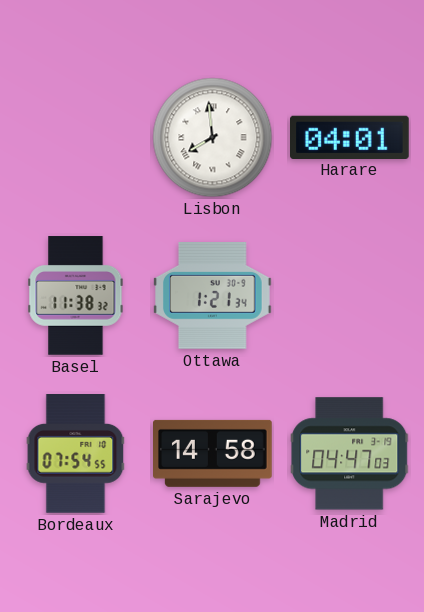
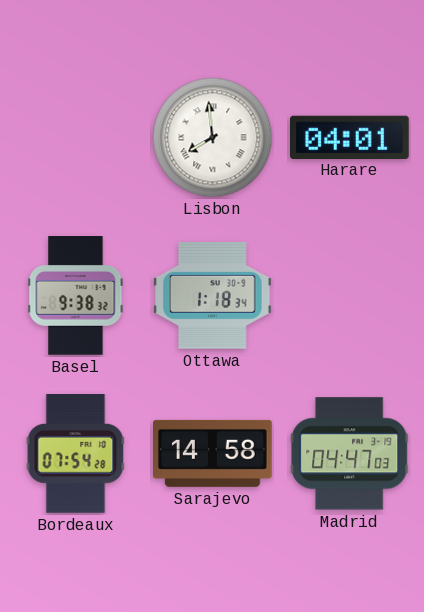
Basel: 11:38 -> 9:38
Ottawa: 1:21 -> 1:18
Bordeaux: 07:54:55 -> 07:54:28
